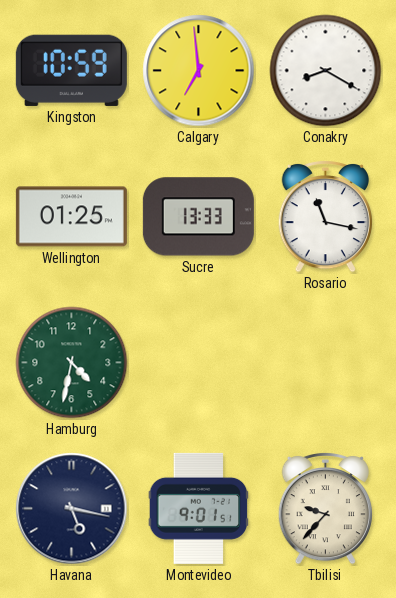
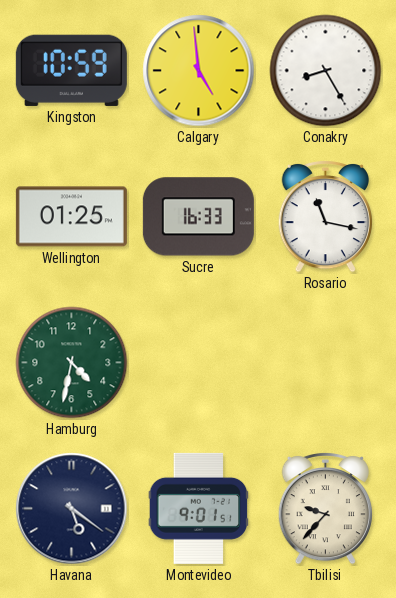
Calgary: 6:59 -> 4:59
Conakry: 8:20 -> 8:25
Sucre: 13:33 -> 16:33
Havana: 5:17 -> 5:21
